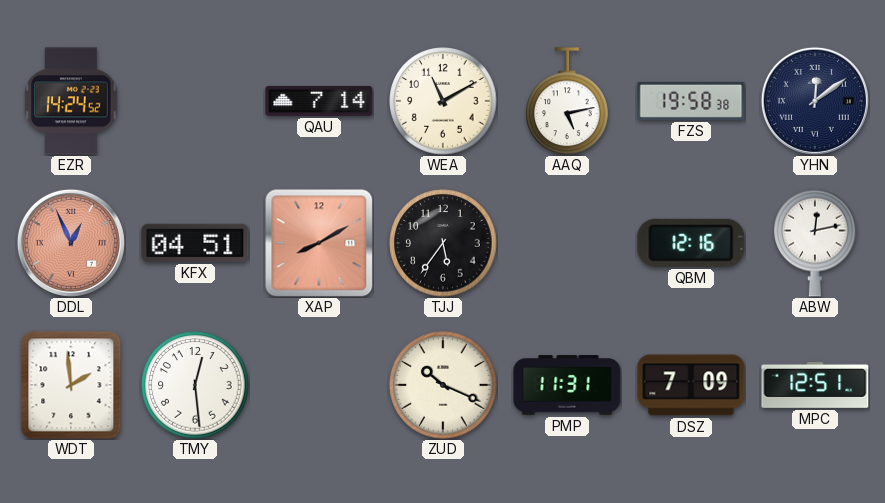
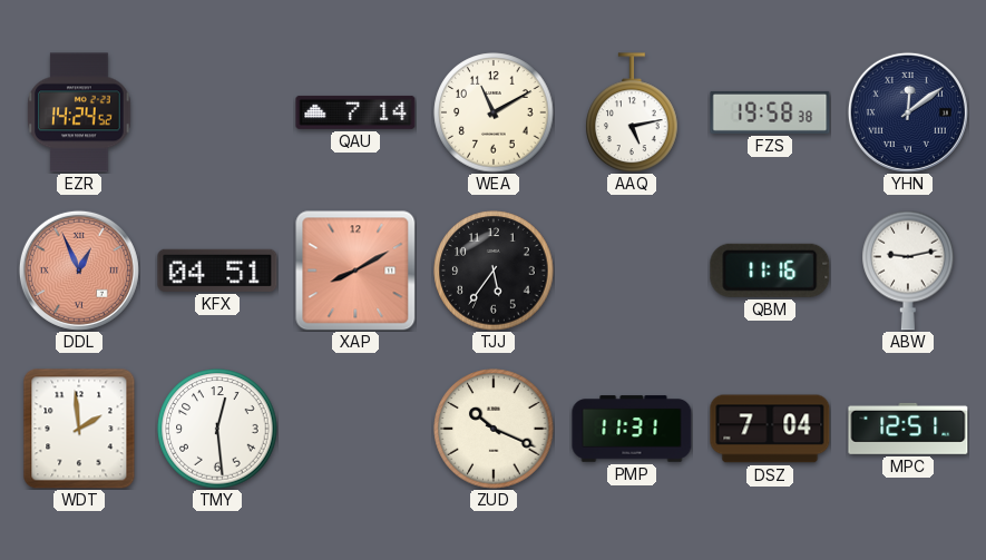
QBM: 12:16 -> 11:16
ABW: 12:13 -> 9:13
DSZ: 7:09 -> 7:04
